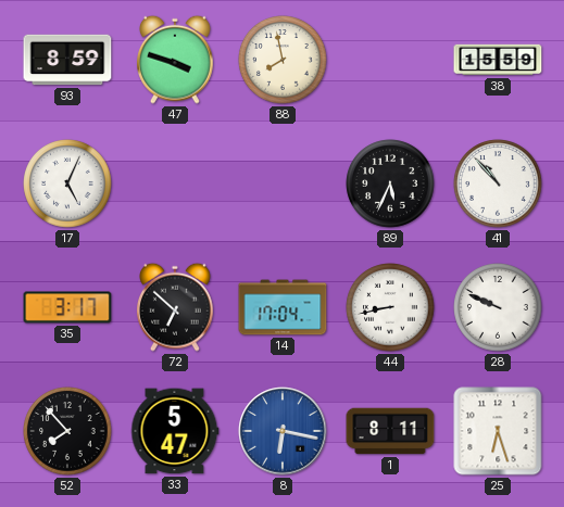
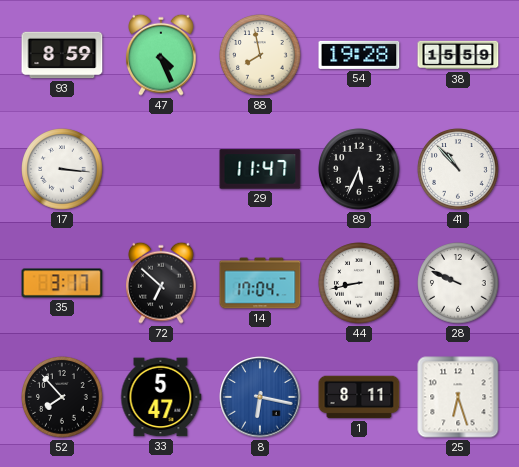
47: 3:48 -> 4:26
54: none -> 19:28
17: 5:04 -> 3:16
29: none -> 11:47
